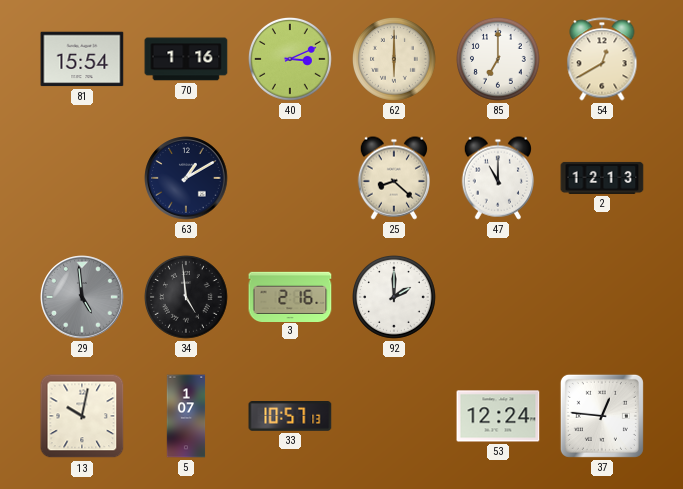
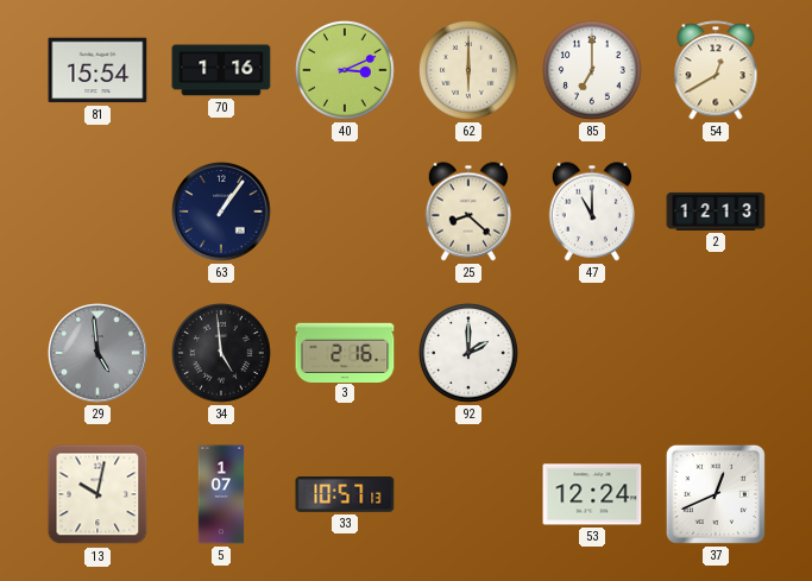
63: 1:10 -> 1:06
37: 12:46 -> 12:41
